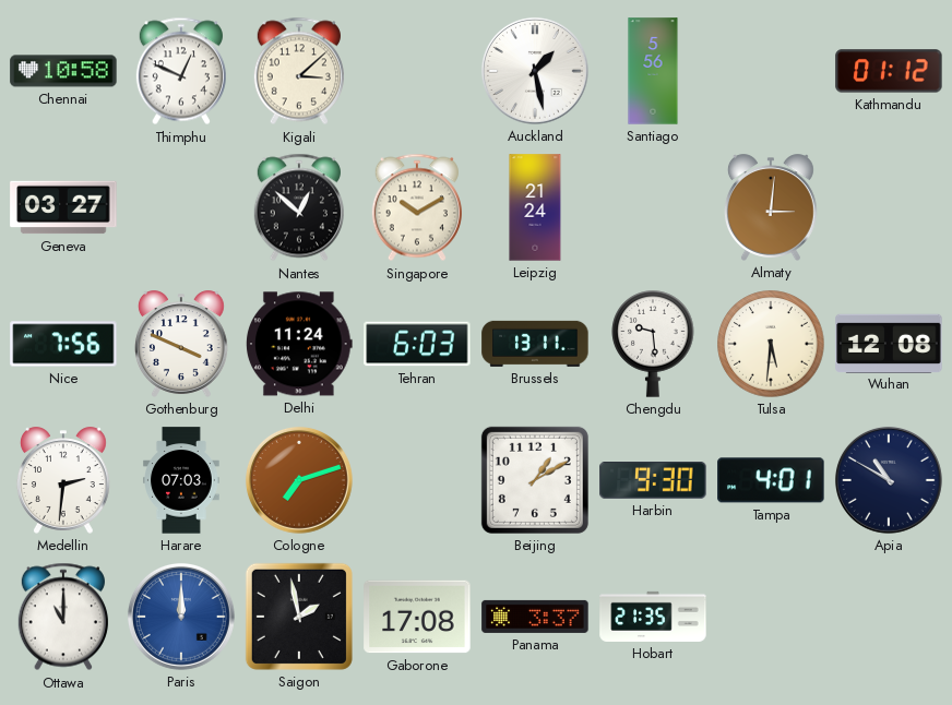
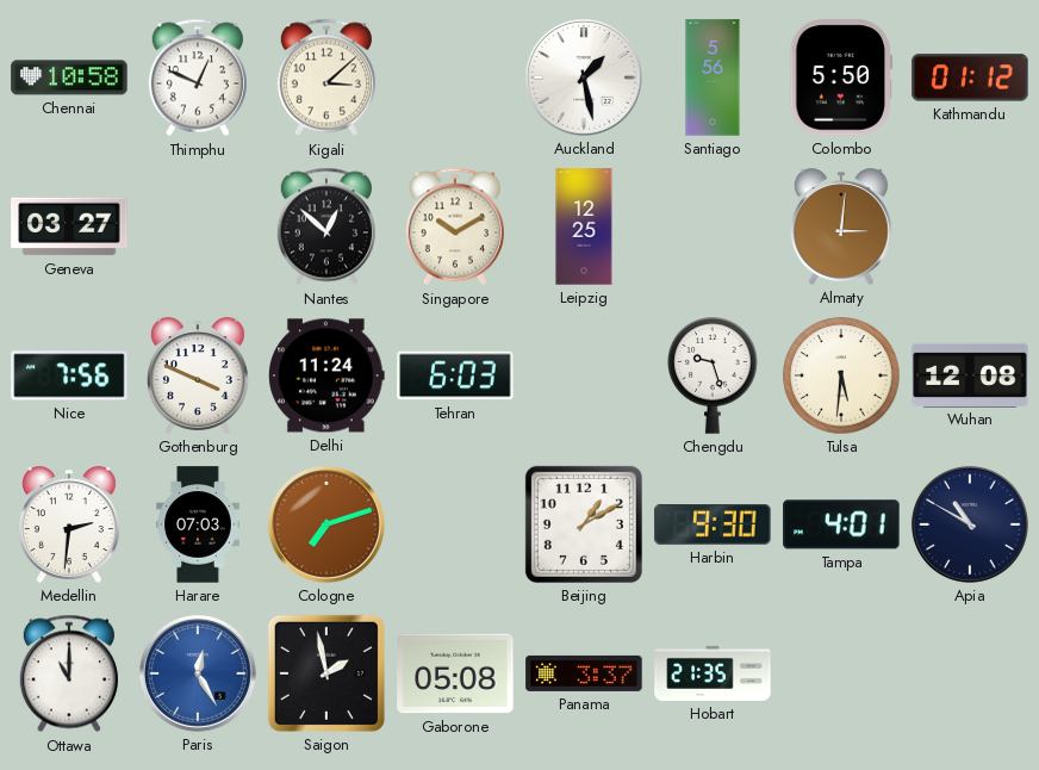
Colombo: none -> 5:50
Leipzig: 21:24 -> 12:25
Brussels: 13:11 -> none
Chengdu: 9:29 -> 9:27
Paris: 12:00 -> 12:25
Gaborone: 17:08 -> 05:08
